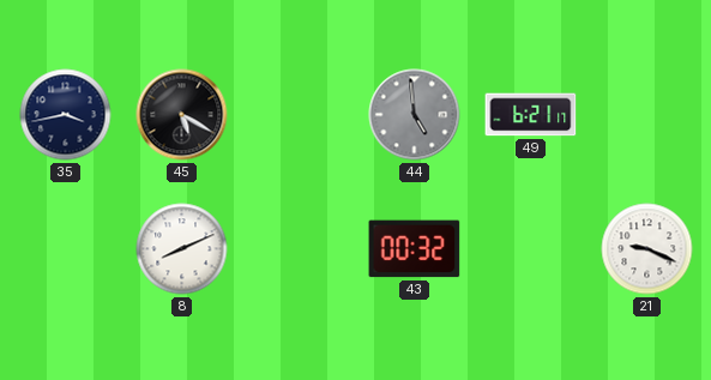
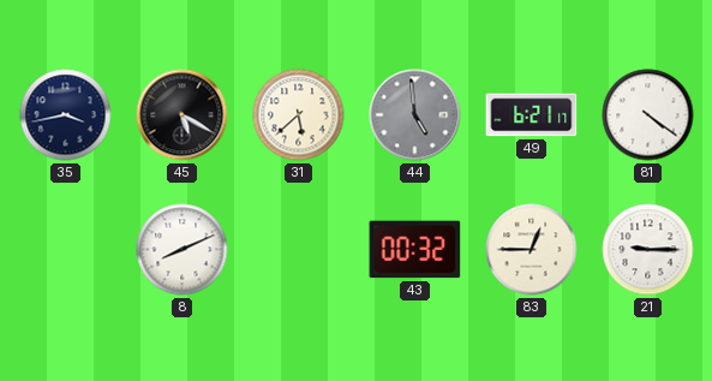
31: none -> 5:38
81: none -> 4:21
83: none -> 12:45
21: 9:19 -> 9:15
